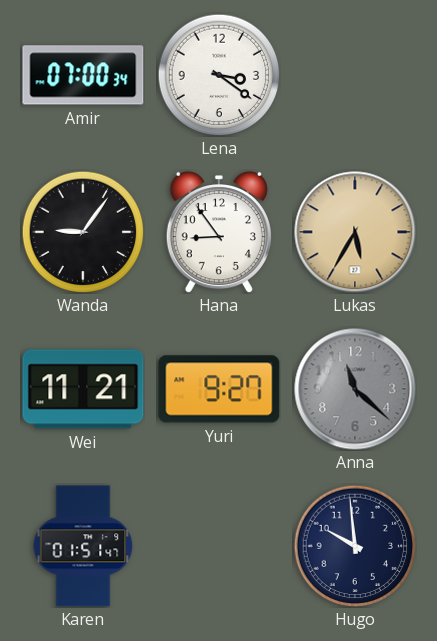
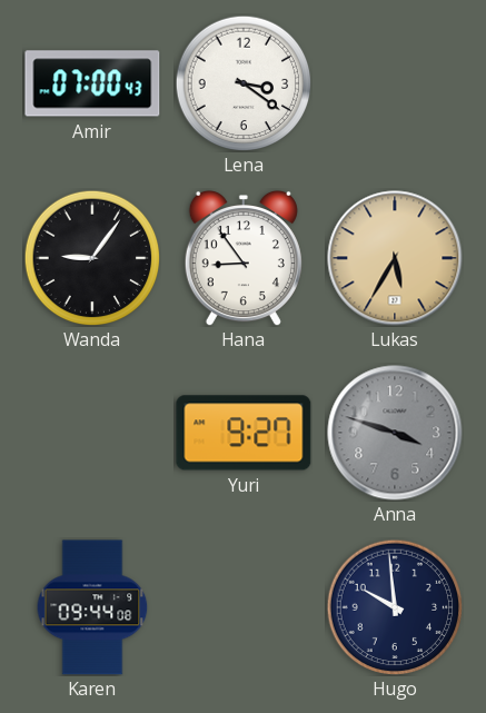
Amir: 07:00:34 -> 07:00:43
Wei: 11:21 -> none
Anna: 11:22 -> 3:48
Karen: 01:51 -> 09:44
